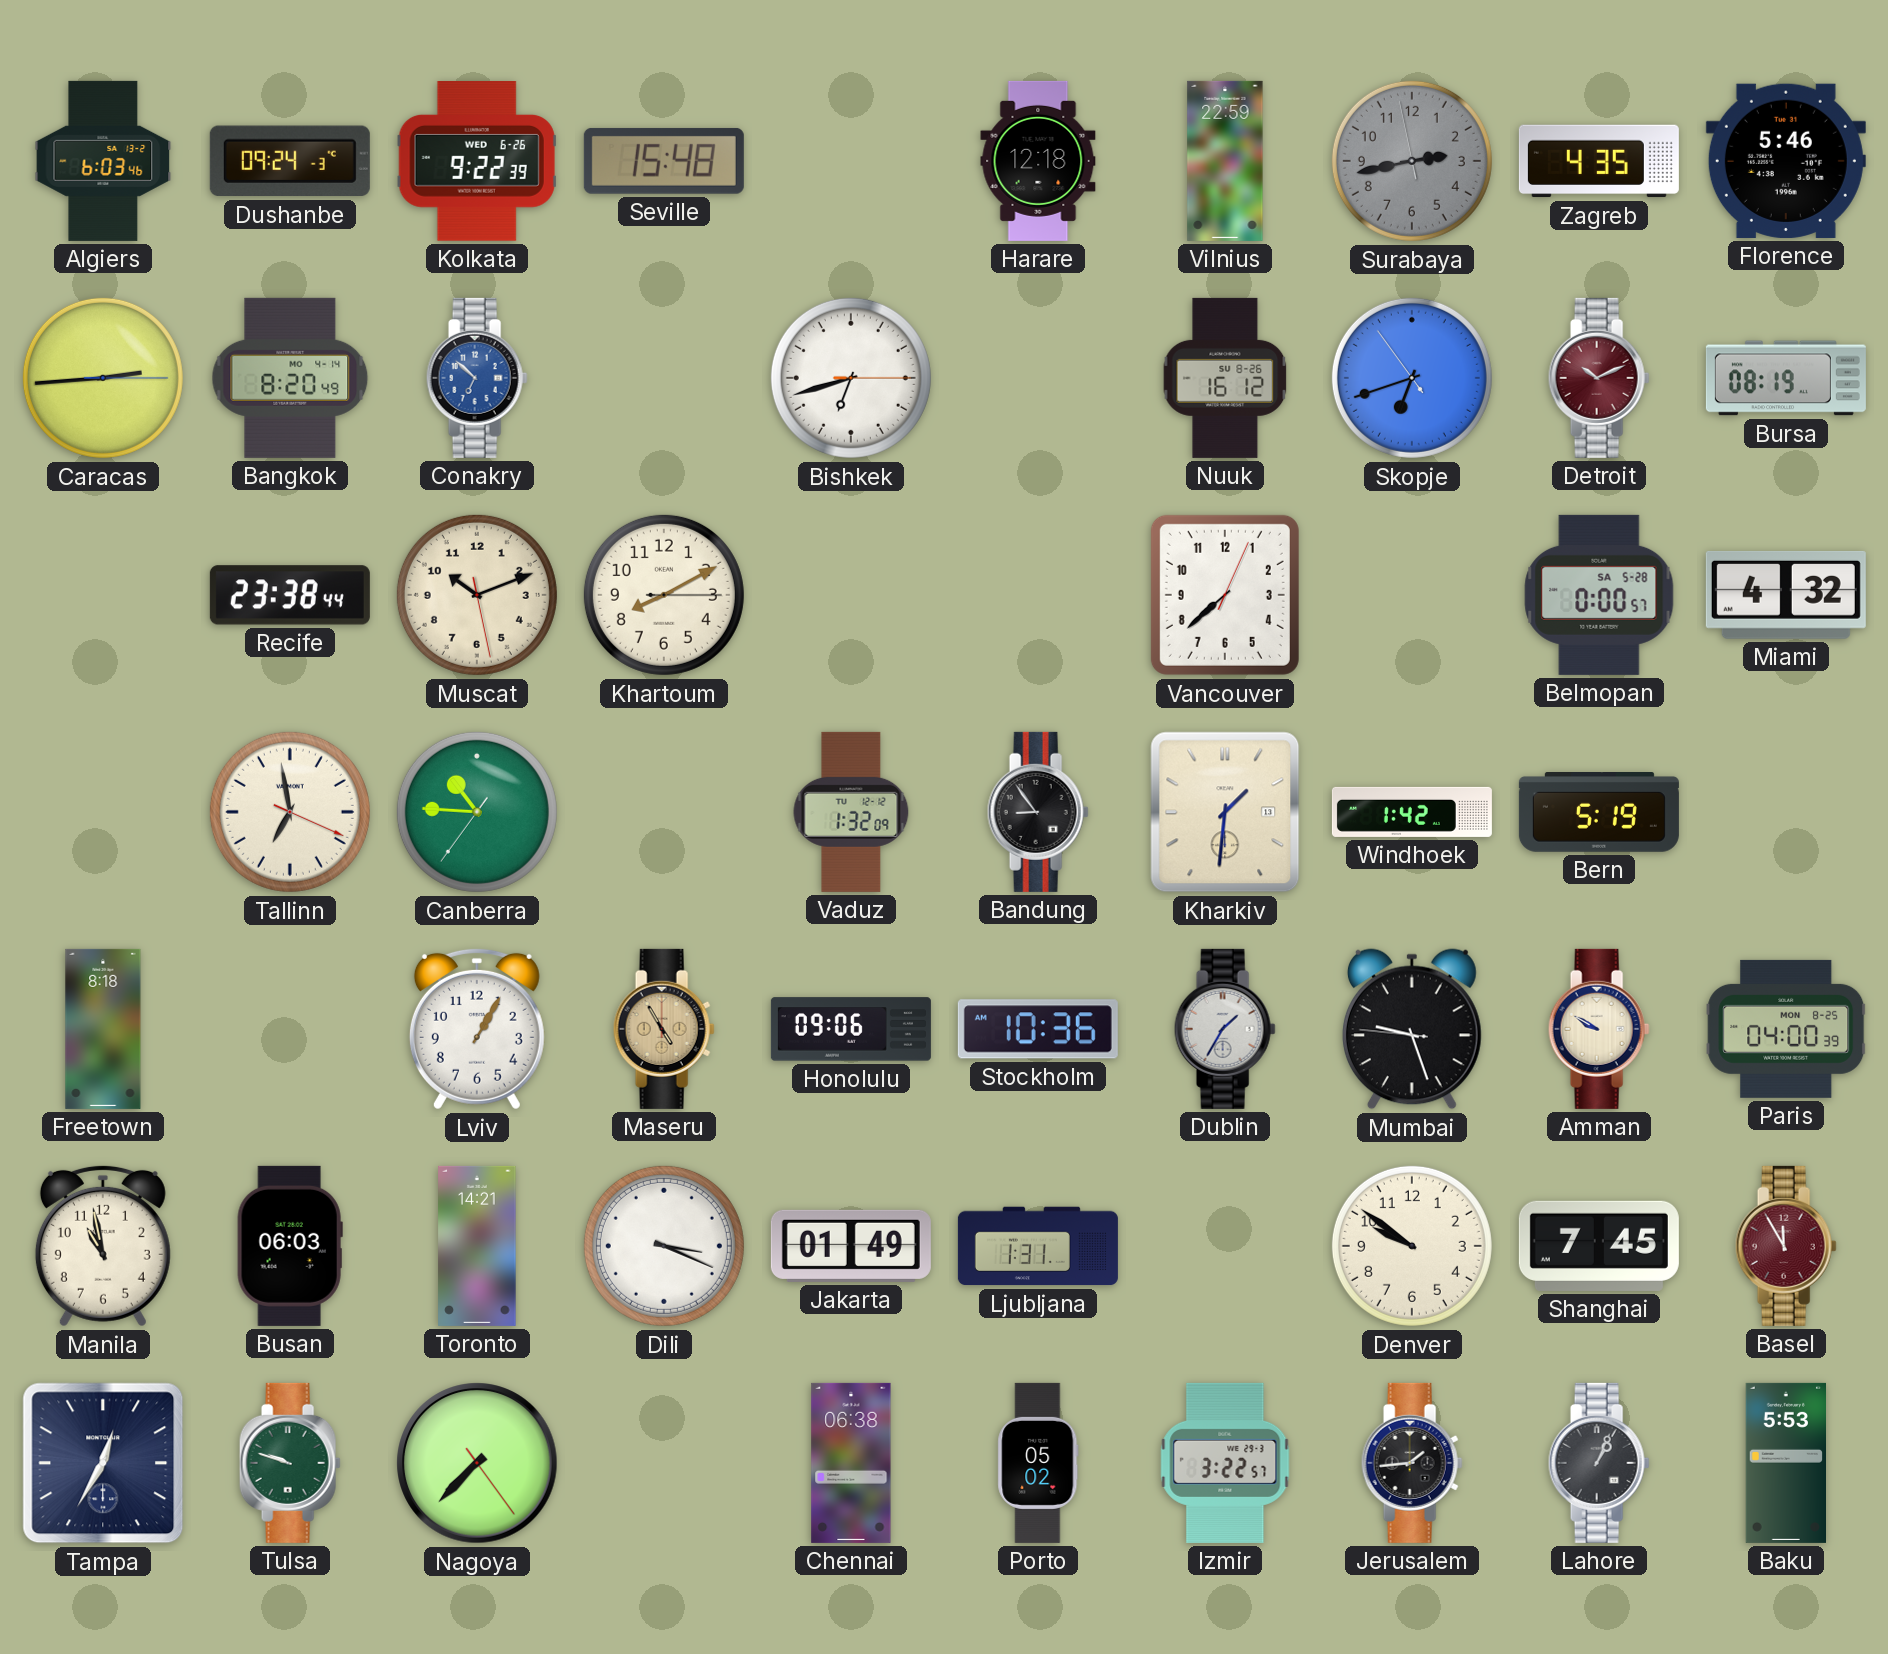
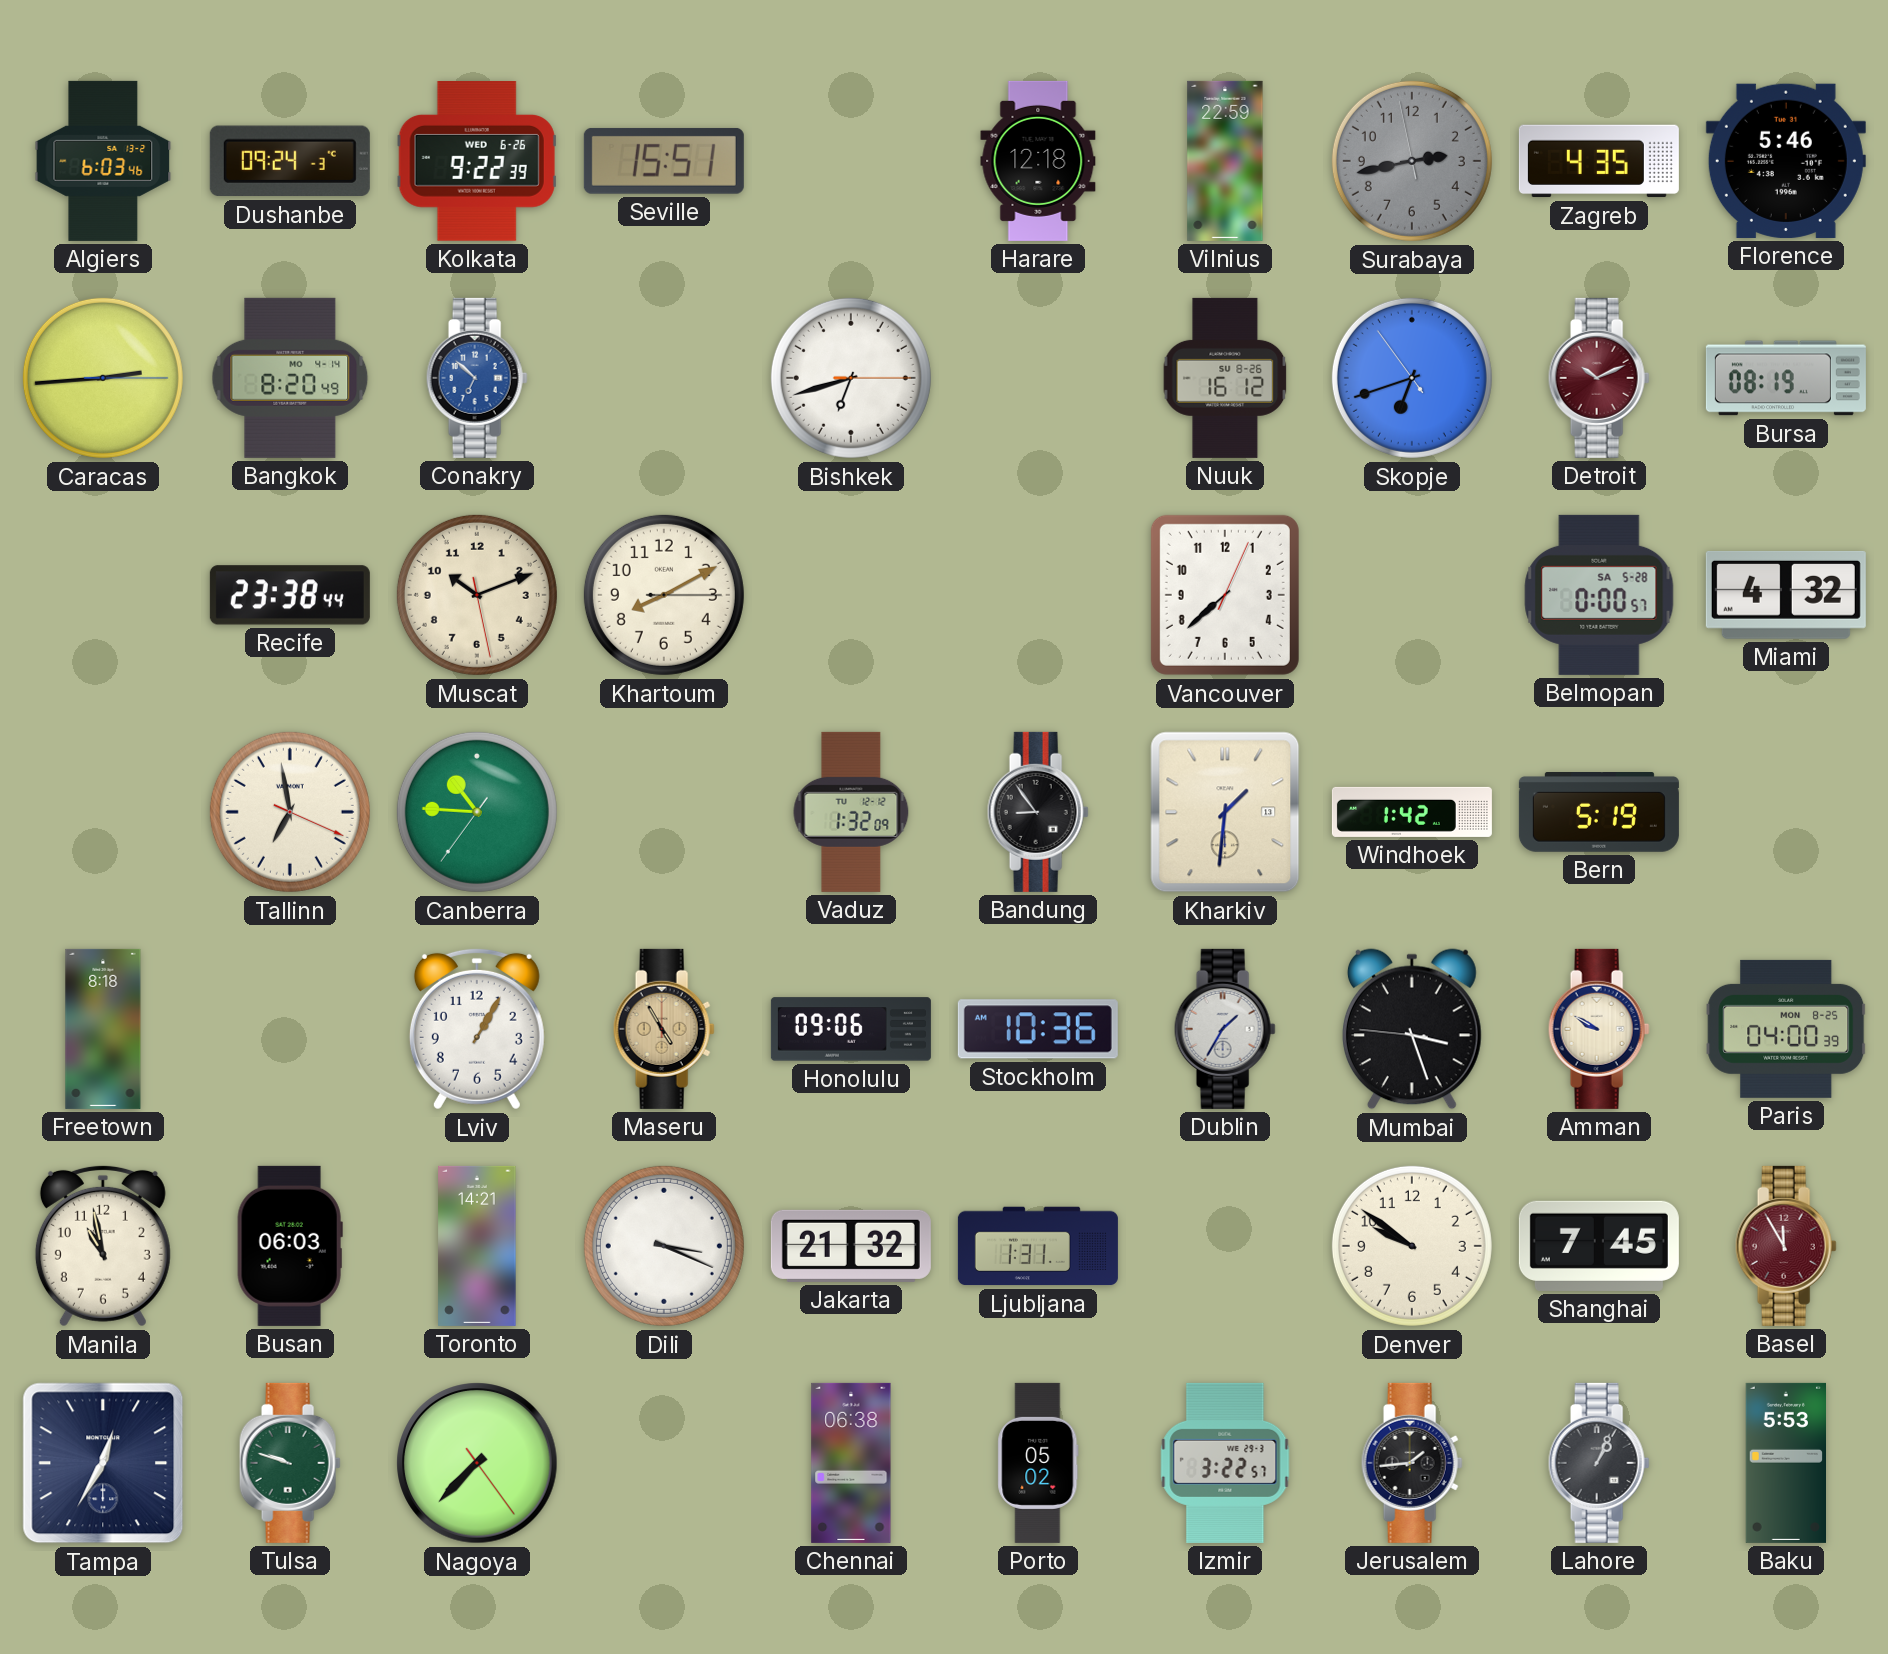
Seville: 15:48 -> 15:51
Mumbai: 9:26 -> 3:26
Jakarta: 01:49 -> 21:32
